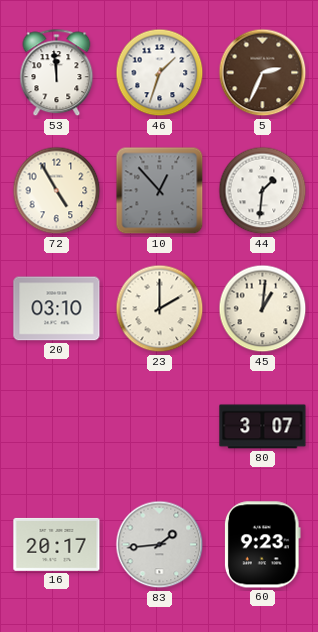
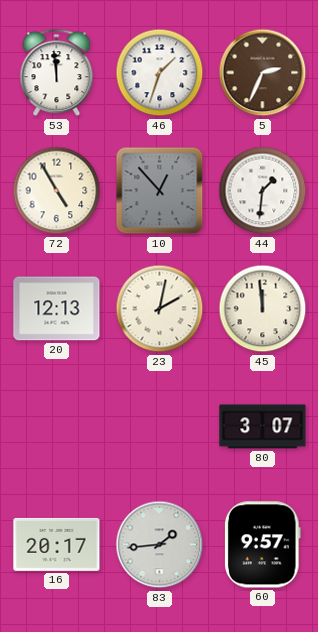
20: 03:10 -> 12:13
23: 2:00 -> 2:02
45: 1:01 -> 11:59
60: 9:23 -> 9:57
